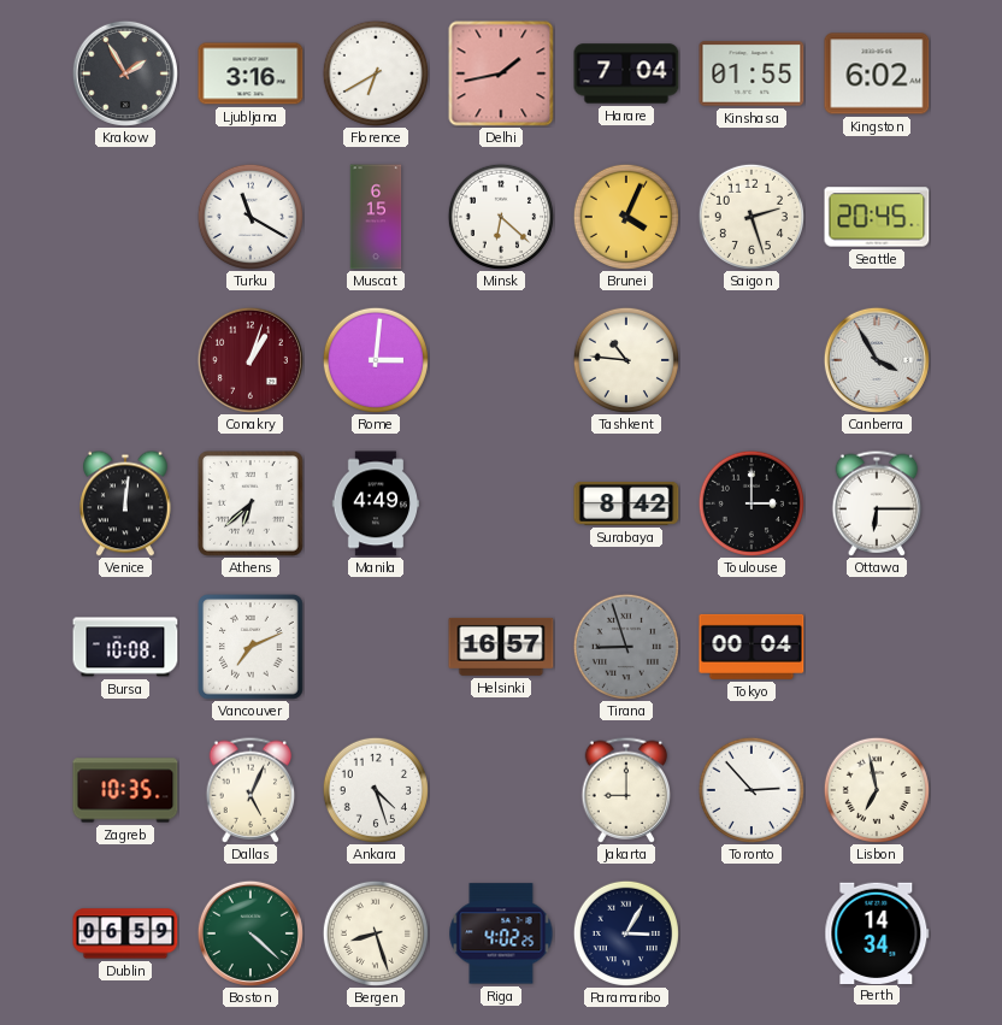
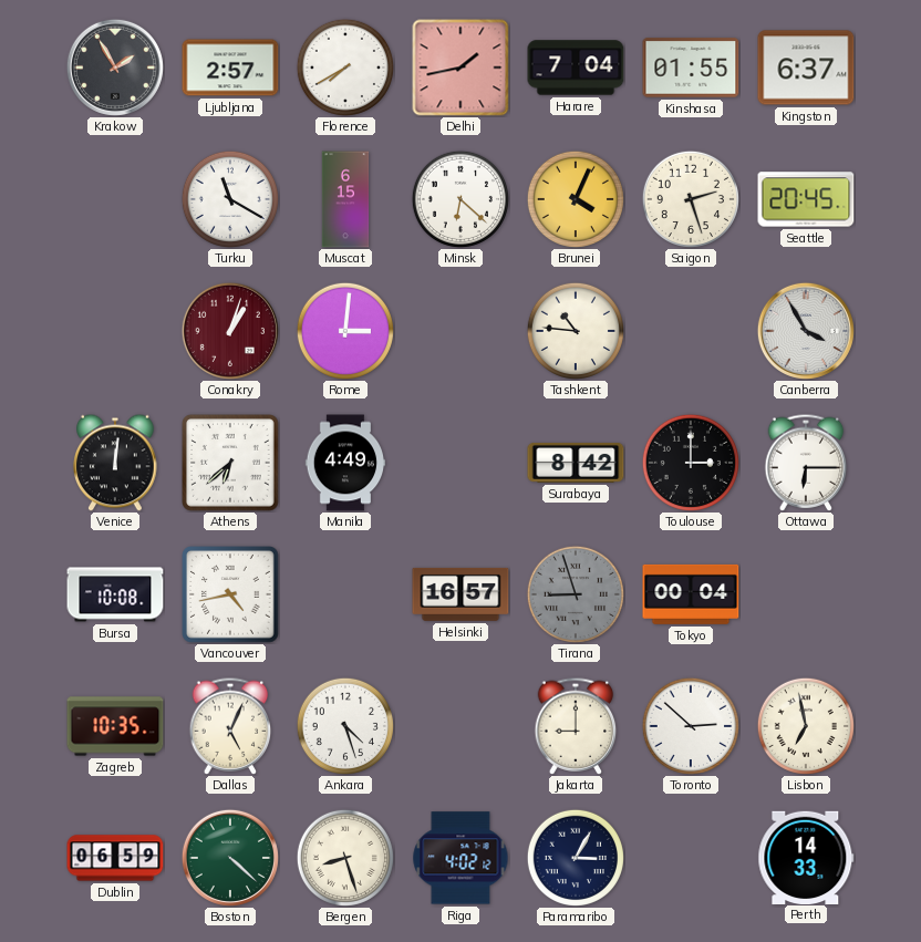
Ljubljana: 3:16 -> 2:57
Florence: 6:40 -> 7:40
Kingston: 6:02 -> 6:37
Vancouver: 7:11 -> 4:43
Toronto: 2:53 -> 2:52
Riga: 4:02:25 -> 4:02:12
Perth: 14:34 -> 14:33
